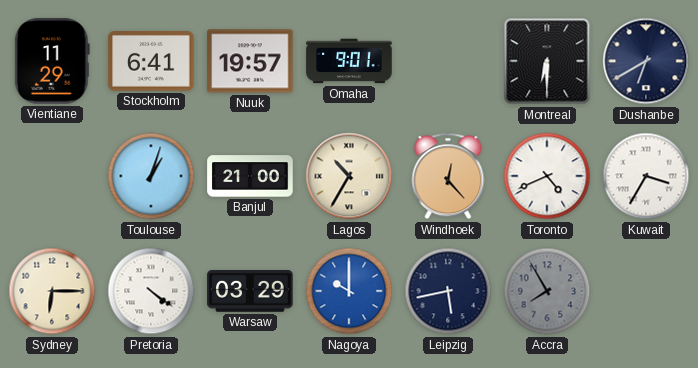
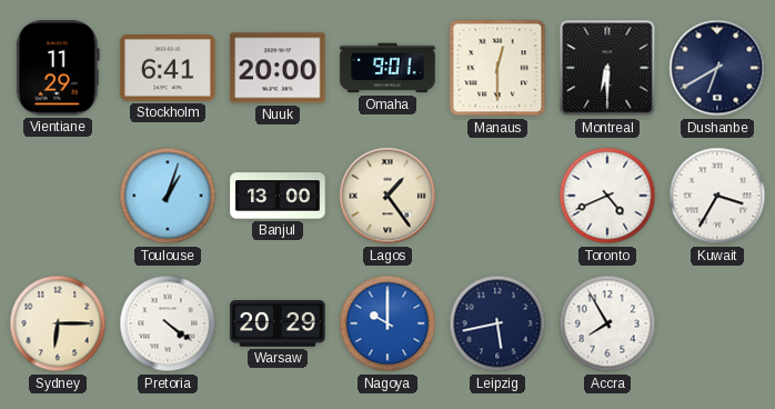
Nuuk: 19:57 -> 20:00
Manaus: none -> 12:30
Banjul: 21:00 -> 13:00
Lagos: 10:35 -> 1:24
Windhoek: 12:23 -> none
Warsaw: 03:29 -> 20:29
Accra dial: grey -> white
